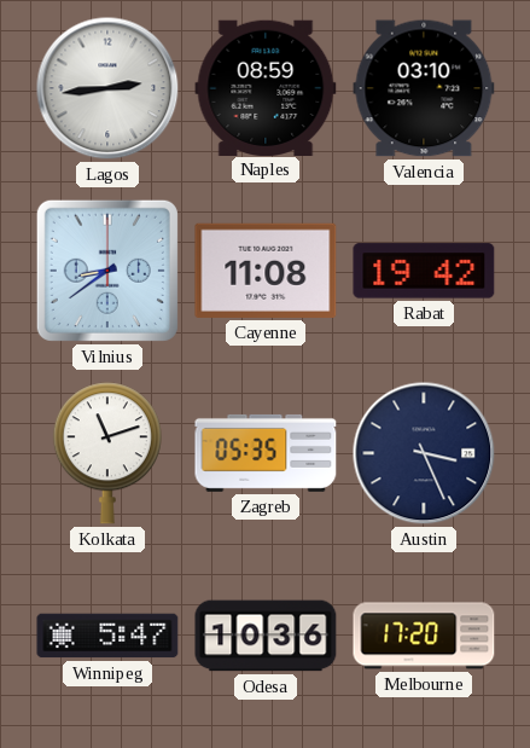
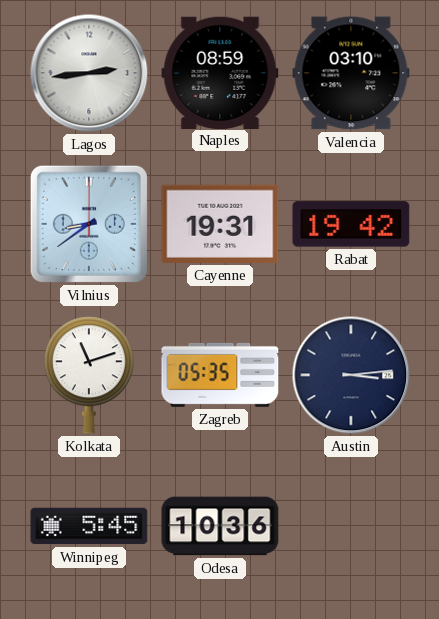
Cayenne: 11:08 -> 19:31
Austin: 3:26 -> 3:14
Winnipeg: 5:47 -> 5:45
Melbourne: 17:20 -> none
